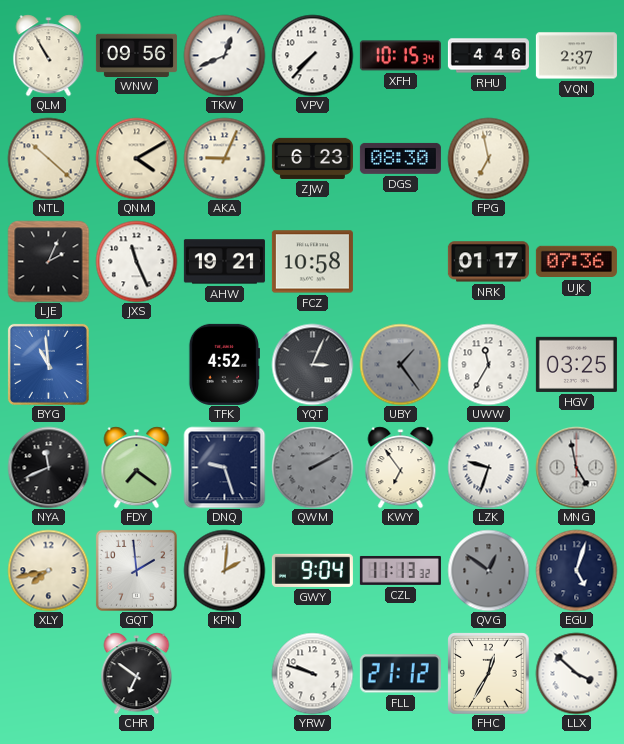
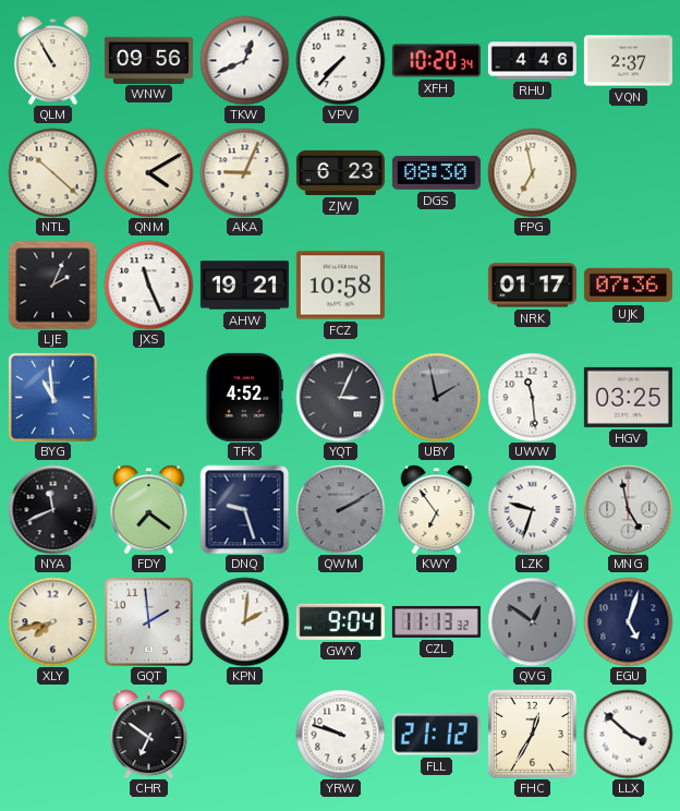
XFH: 10:15 -> 10:20
UBY: 1:24 -> 1:58
UWW: 11:35 -> 11:29
